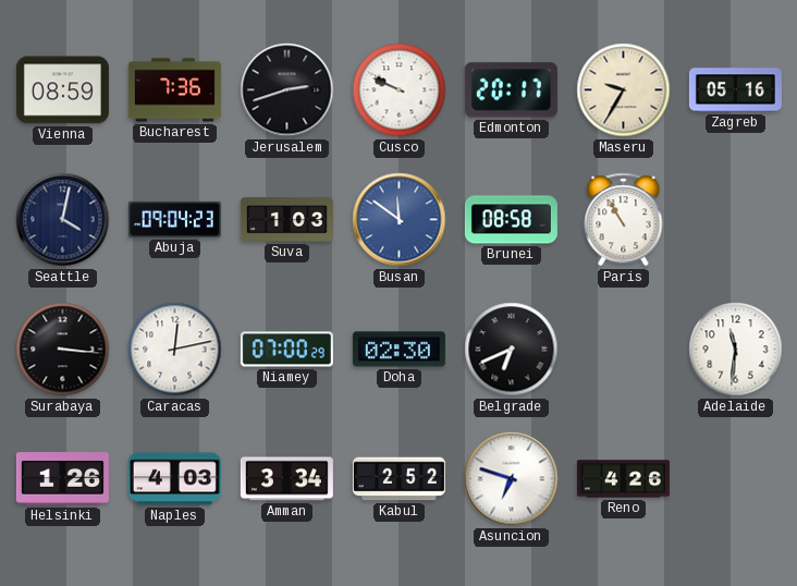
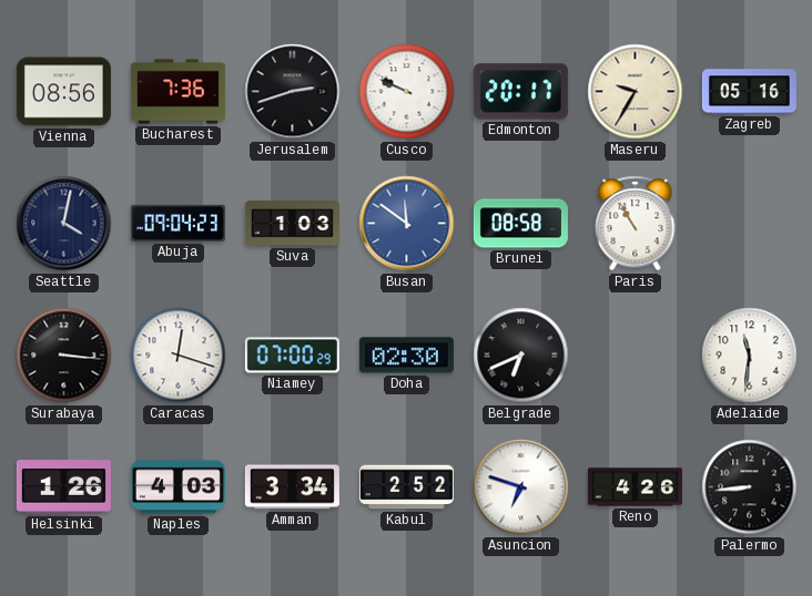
Vienna: 08:59 -> 08:56
Caracas: 12:13 -> 12:18
Palermo: none -> 8:44
